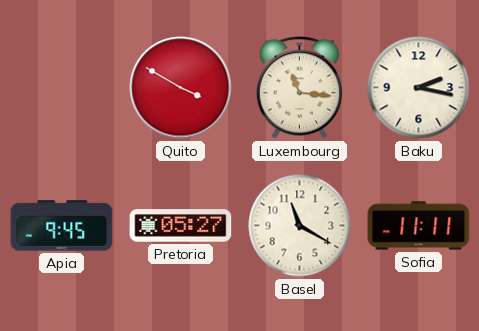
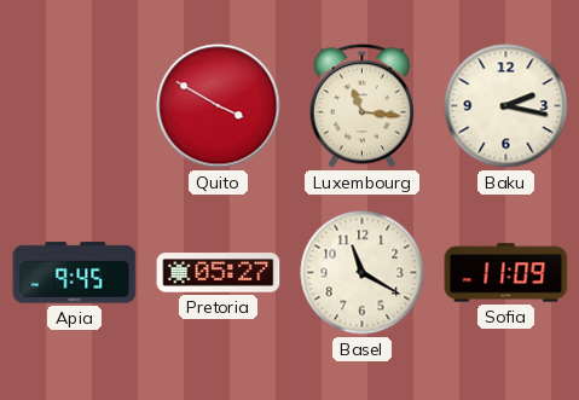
Sofia: 11:11 -> 11:09
